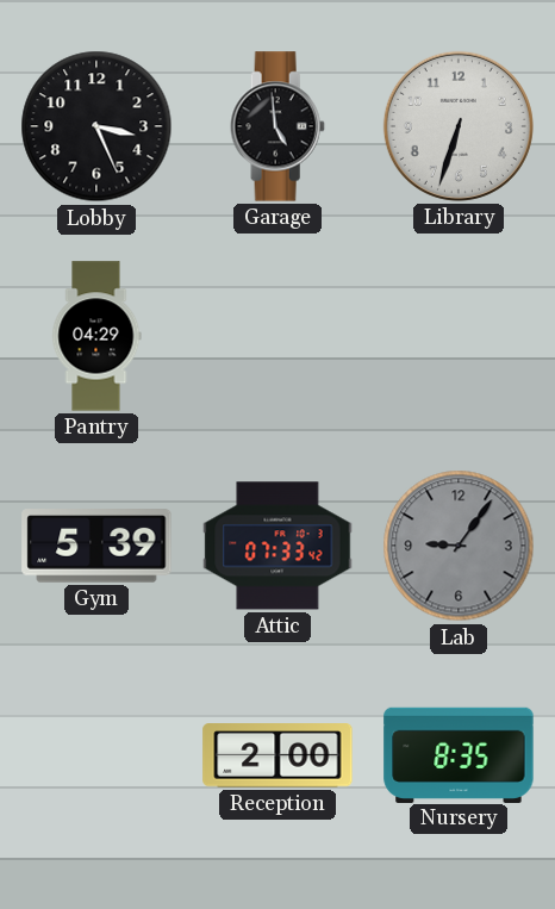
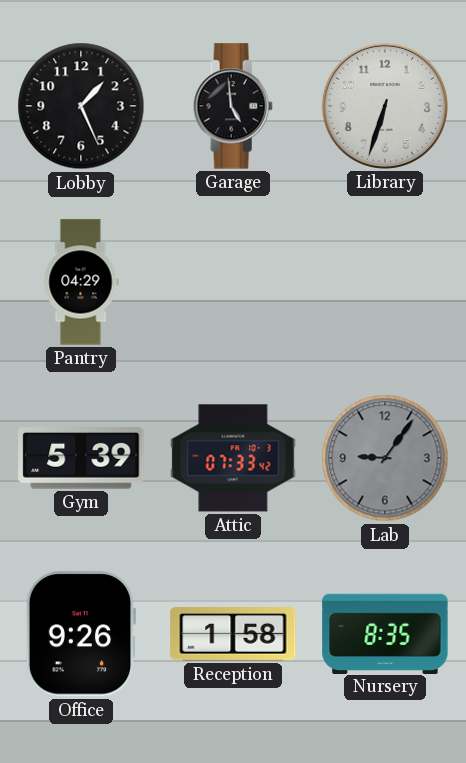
Lobby: 3:26 -> 1:26
Office: none -> 9:26
Reception: 2:00 -> 1:58
